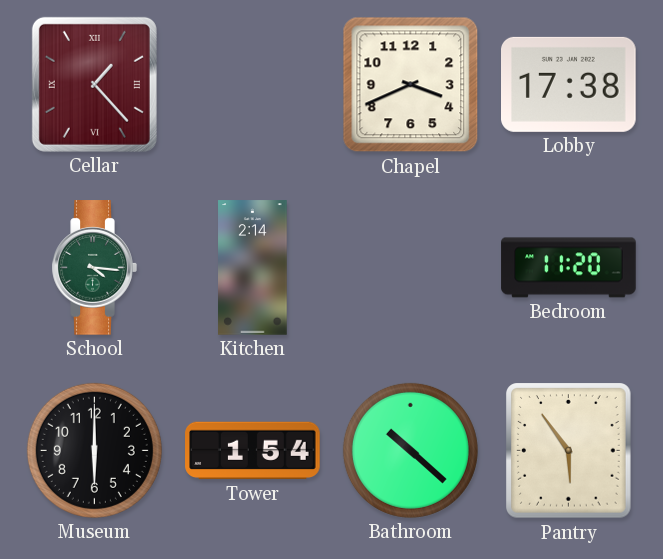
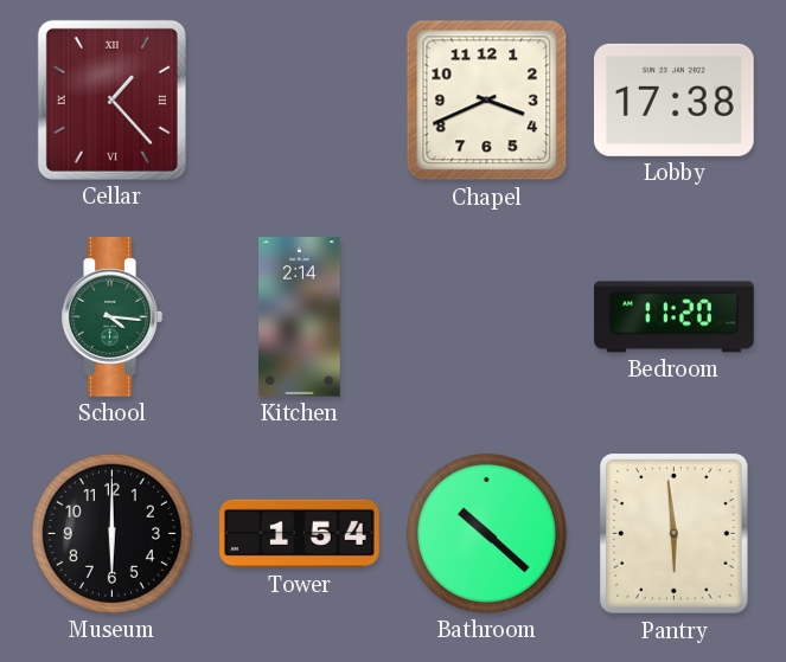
Pantry: 5:54 -> 5:59
